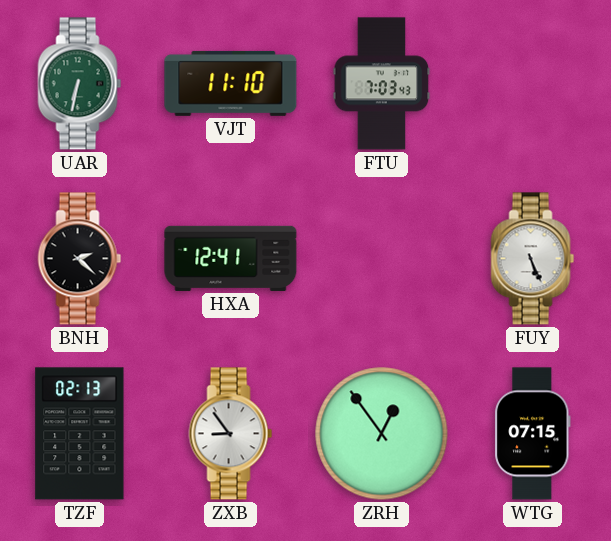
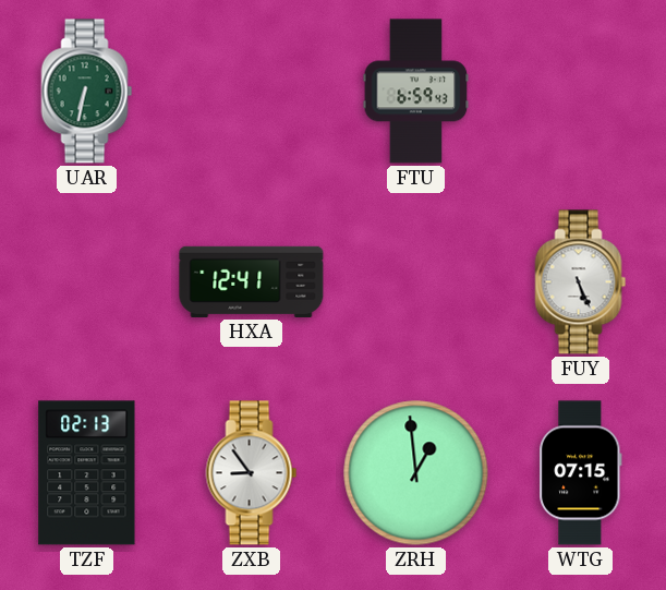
VJT: 11:10 -> none
FTU: 7:03 -> 6:59
BNH: 2:22 -> none
ZRH: 12:54 -> 12:59
